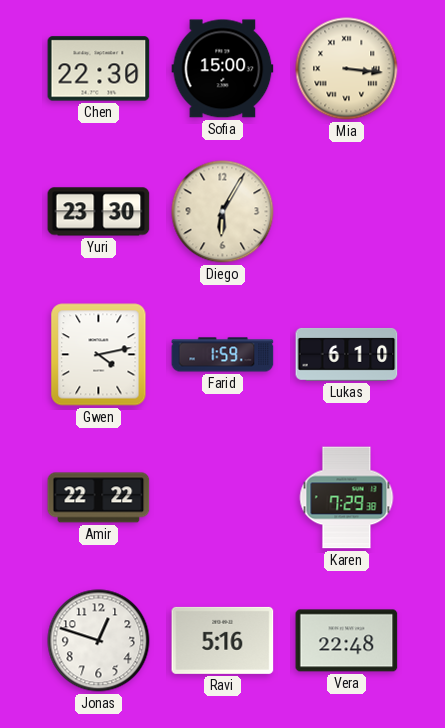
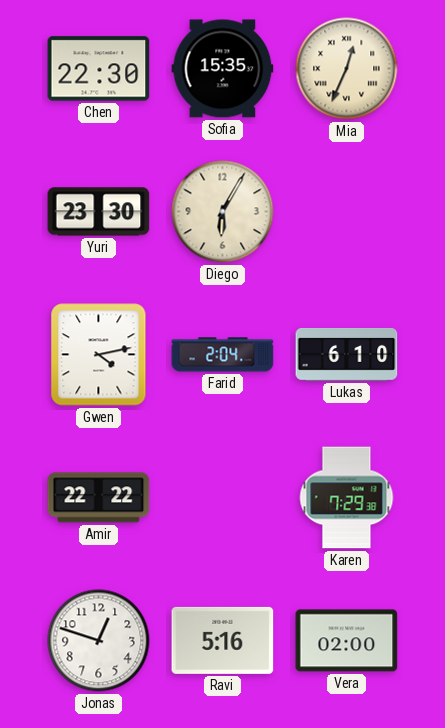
Sofia: 15:00 -> 15:35
Mia: 3:16 -> 12:34
Farid: 1:59 -> 2:04
Vera: 22:48 -> 02:00
